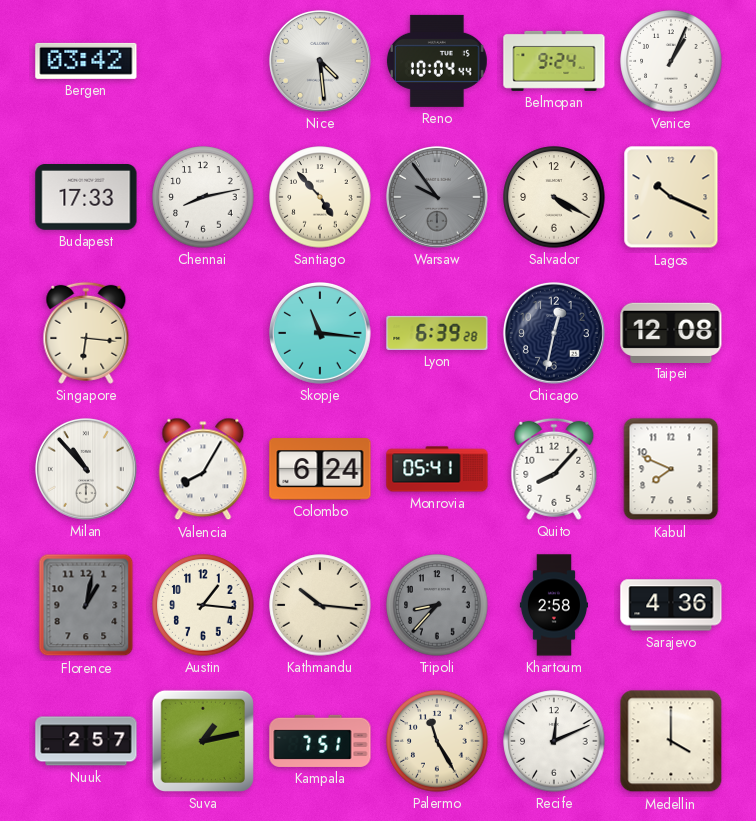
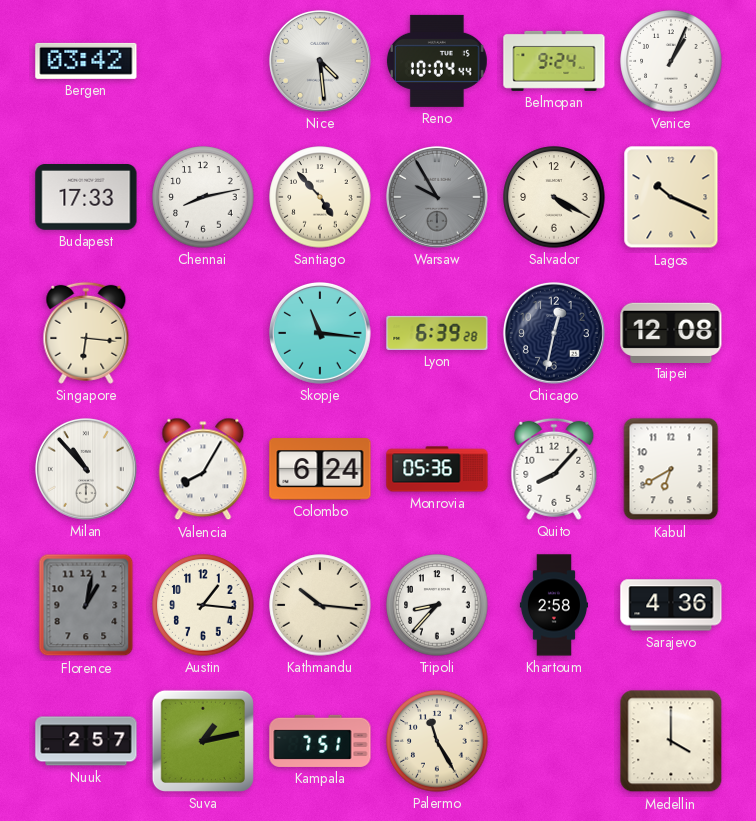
Warsaw: 9:54 -> 9:55
Monrovia: 05:41 -> 05:36
Kabul: 7:49 -> 6:40
Tripoli dial: grey -> white
Recife: 12:11 -> none
